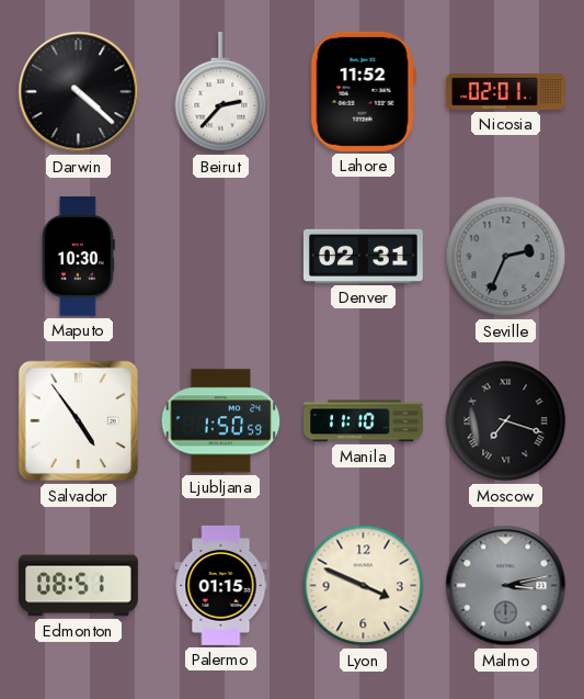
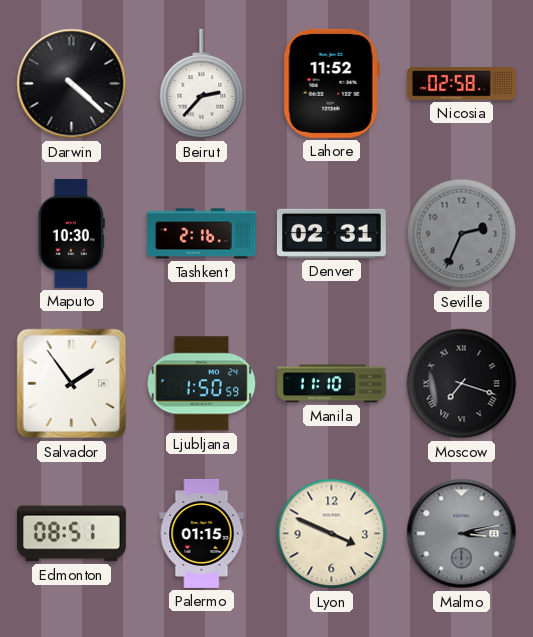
Nicosia: 02:01 -> 02:58
Tashkent: none -> 2:16
Salvador: 4:54 -> 1:54
